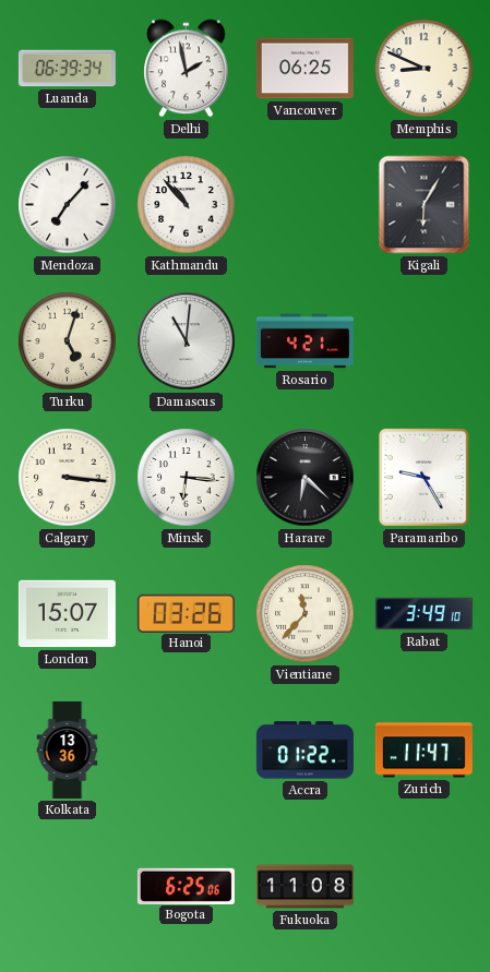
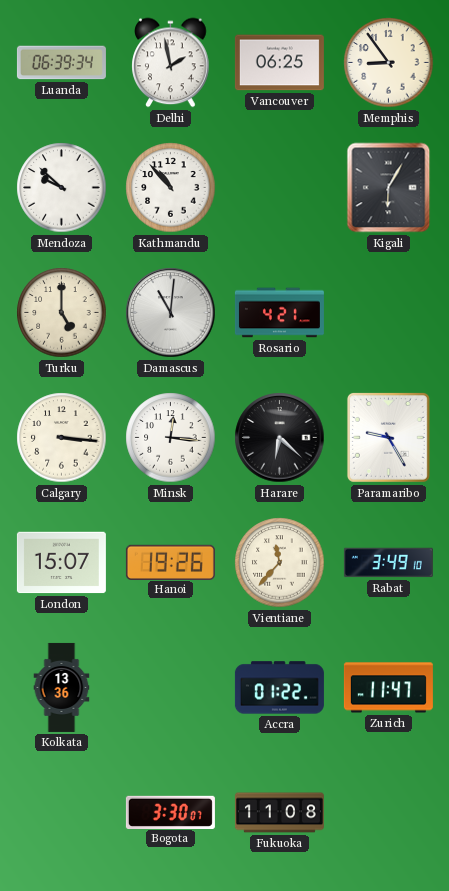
Memphis: 8:49 -> 8:54
Mendoza: 7:07 -> 9:52
Turku: 5:03 -> 5:00
Minsk: 6:16 -> 12:16
Hanoi: 03:26 -> 19:26
Bogota: 6:25 -> 3:30
